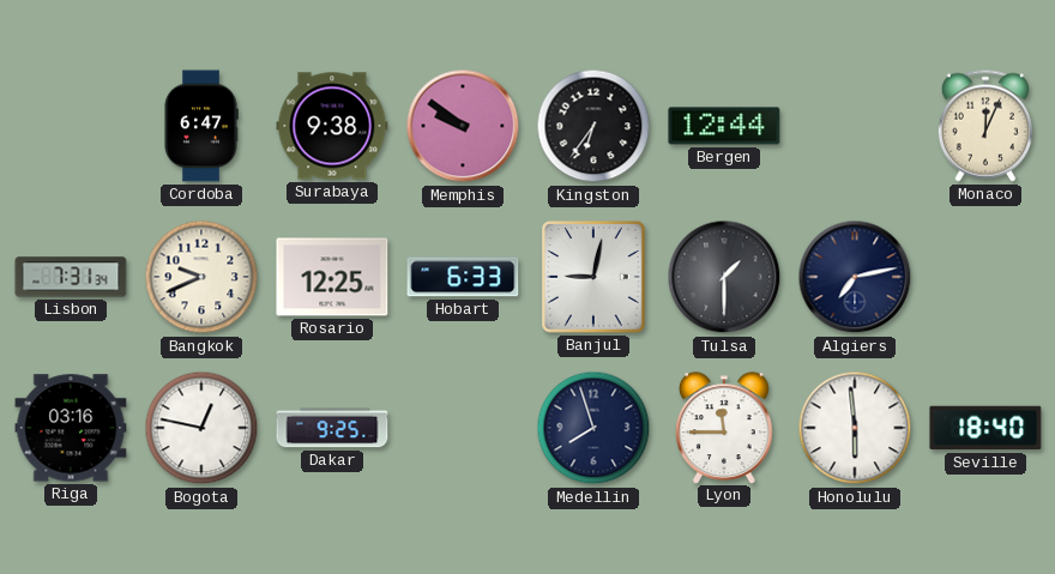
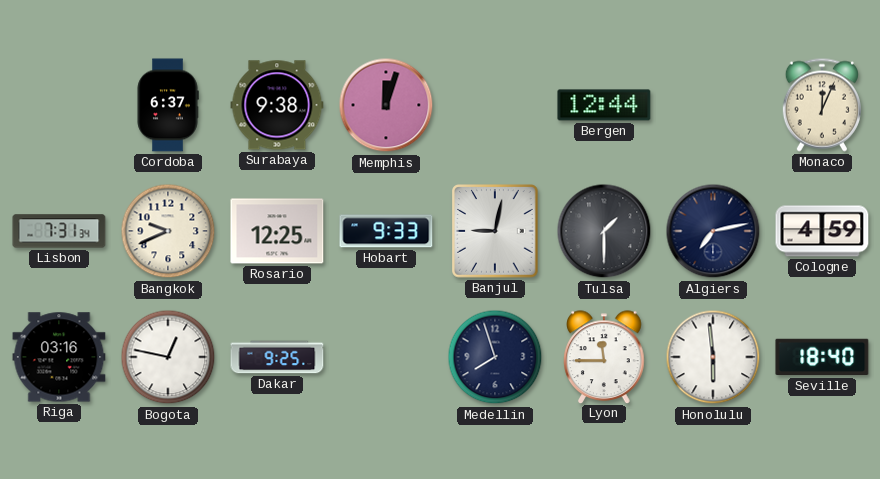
Cordoba: 6:47 -> 6:37
Memphis: 9:51 -> 12:03
Kingston: 6:36 -> none
Hobart: 6:33 -> 9:33
Cologne: none -> 4:59
